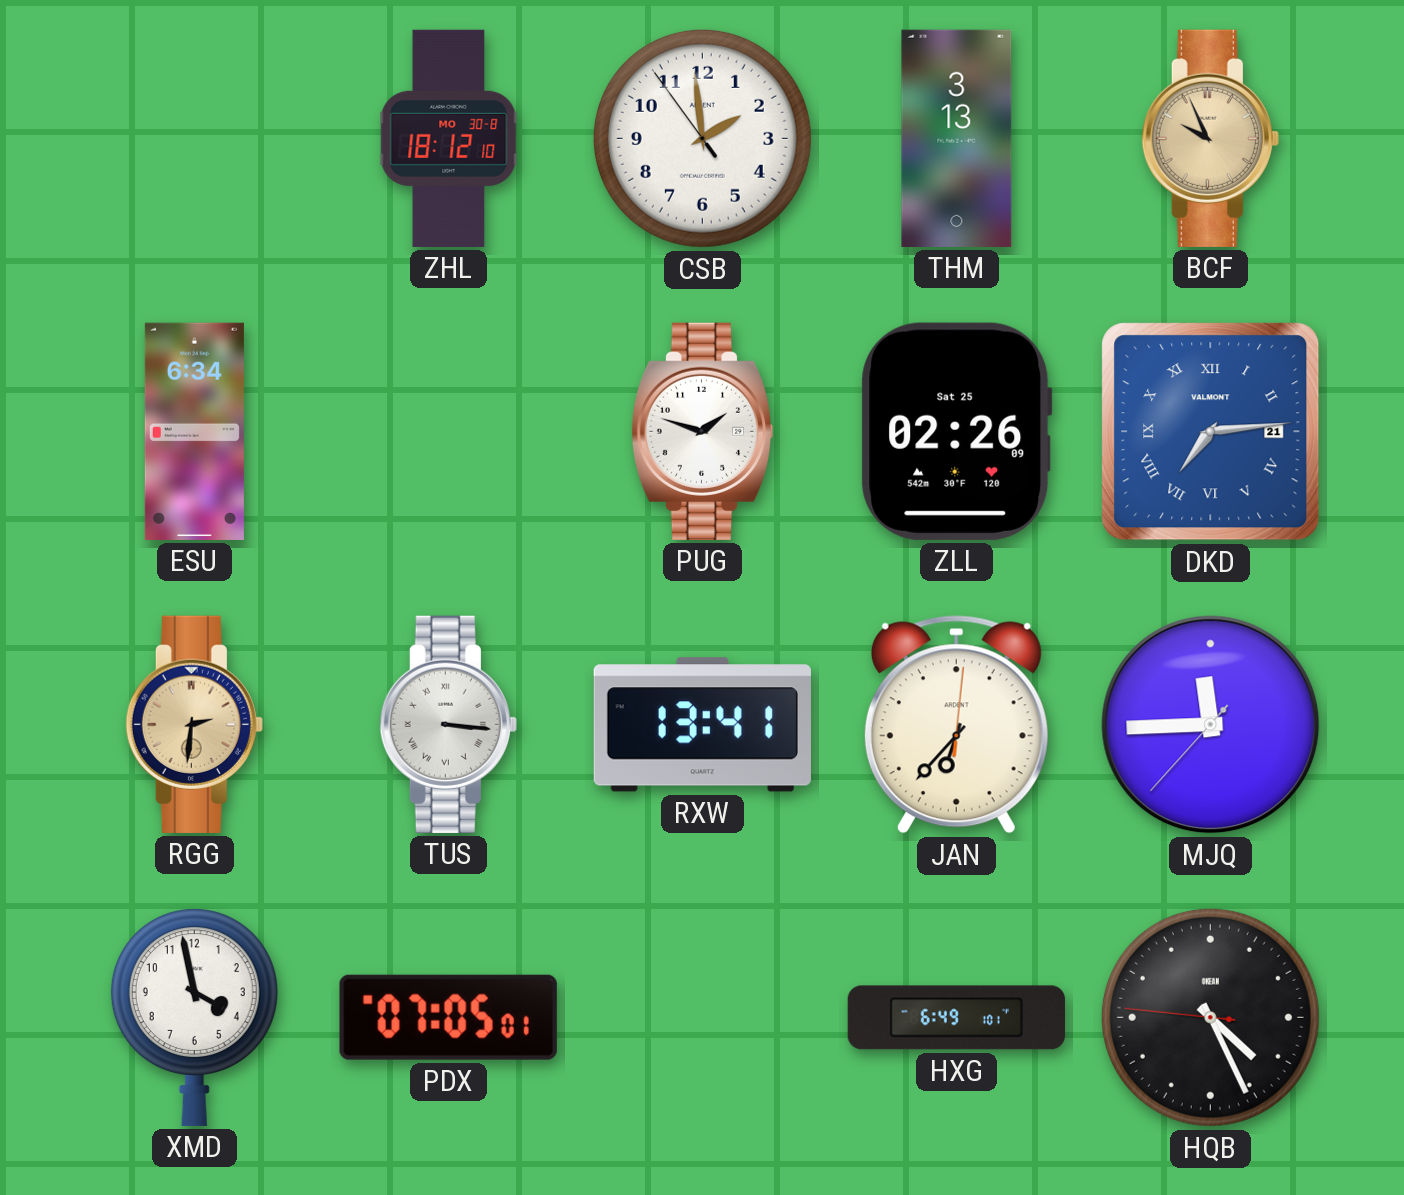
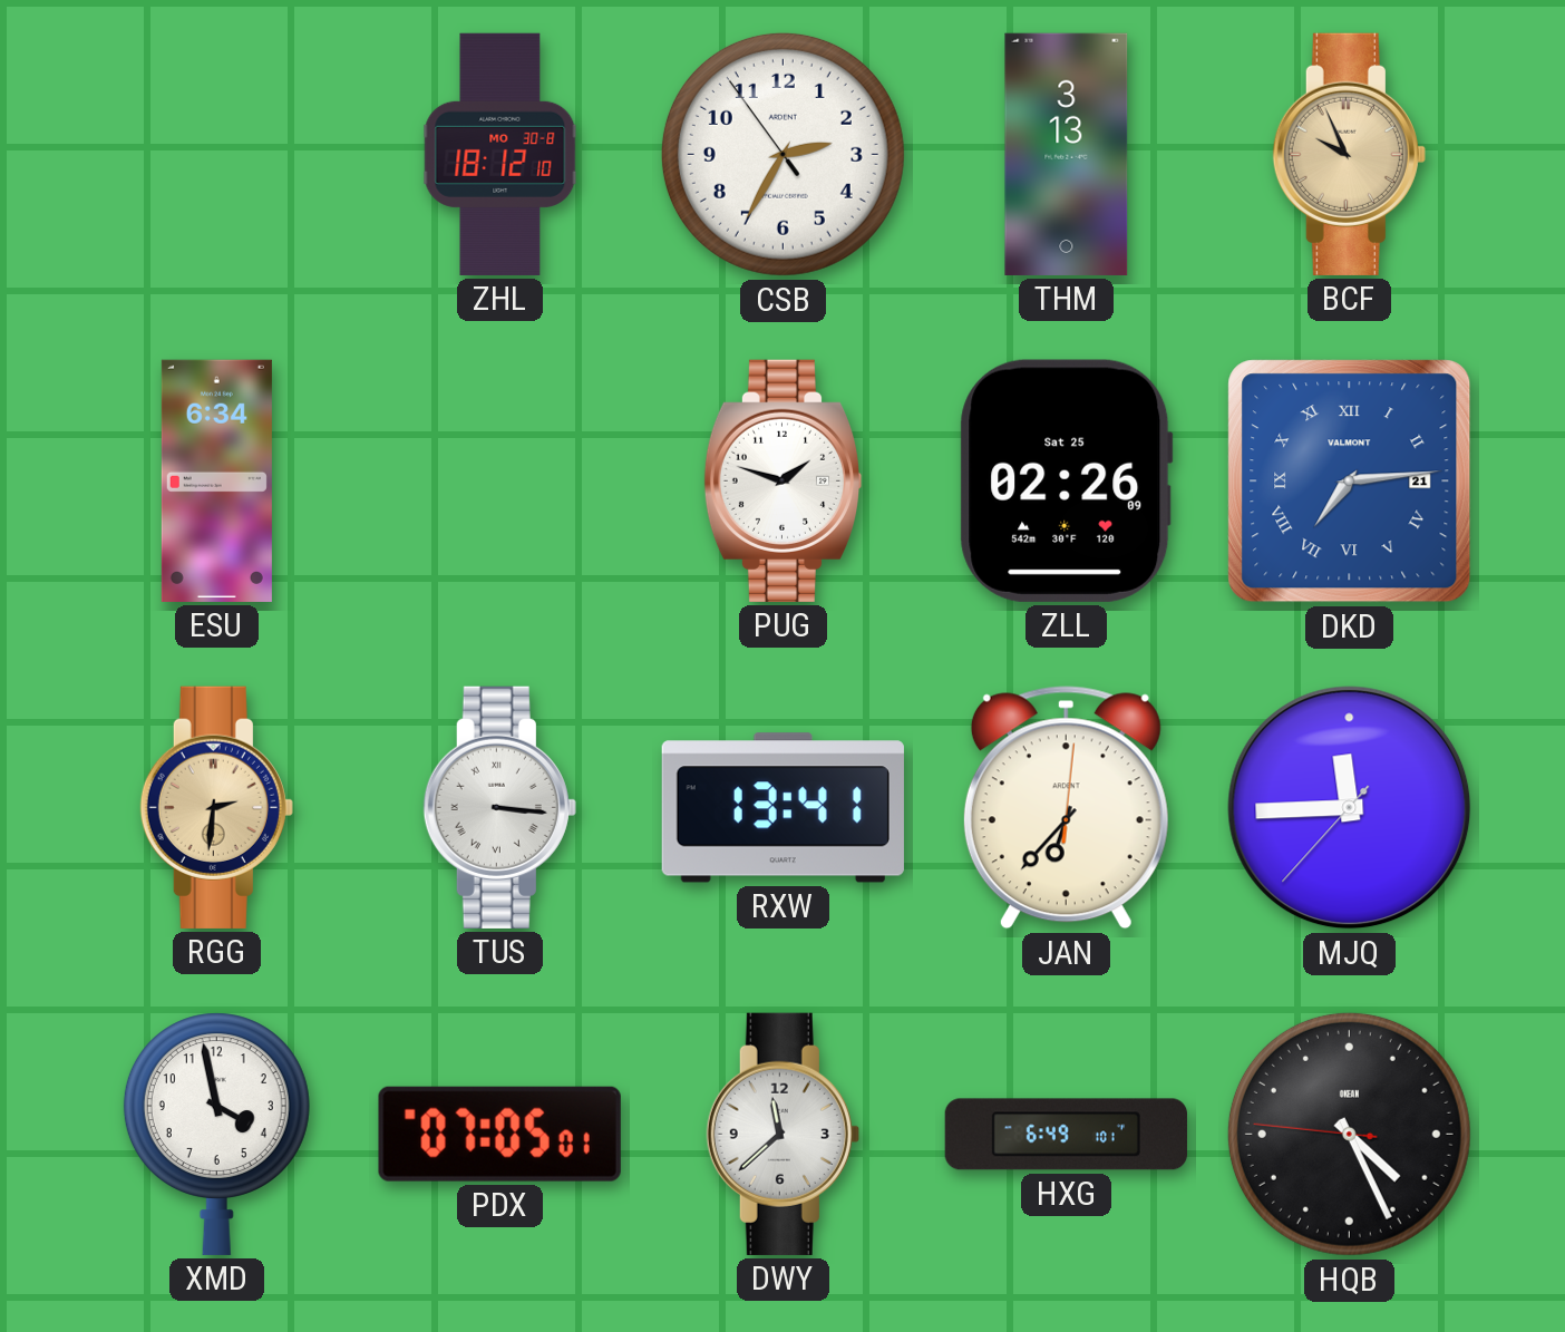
CSB: 1:58 -> 2:34
DWY: none -> 11:38
